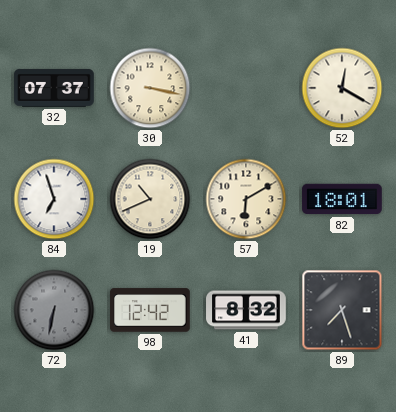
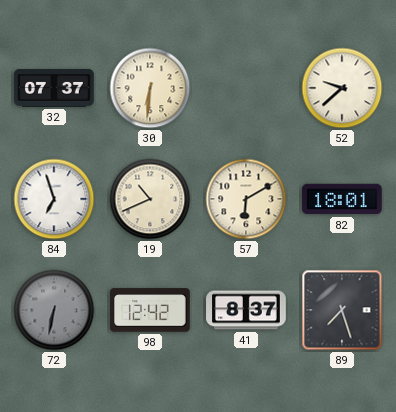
30: 3:17 -> 6:31
52: 12:20 -> 9:38
41: 8:32 -> 8:37
